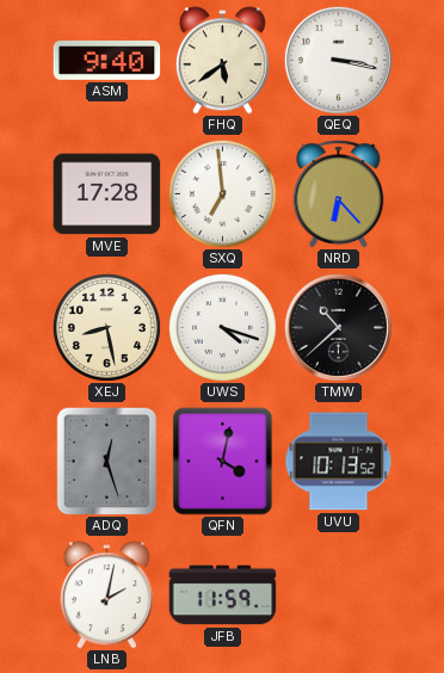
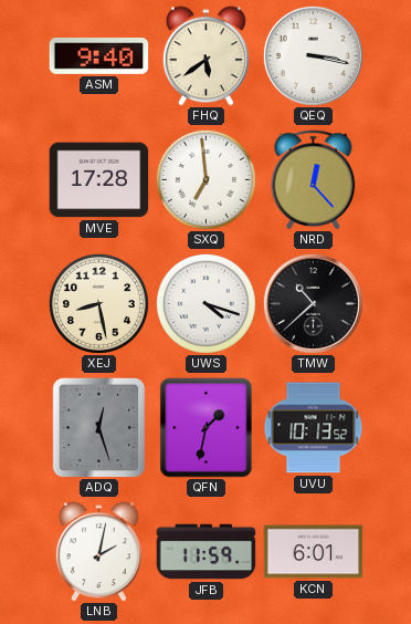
NRD: 6:23 -> 12:23
QFN: 4:02 -> 1:32
KCN: none -> 6:01
